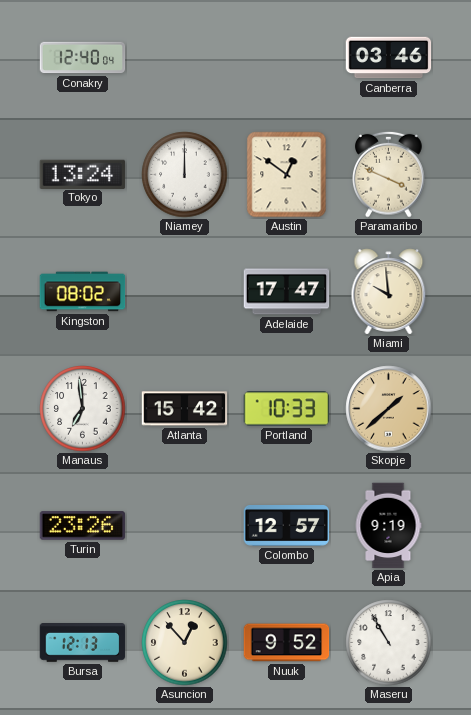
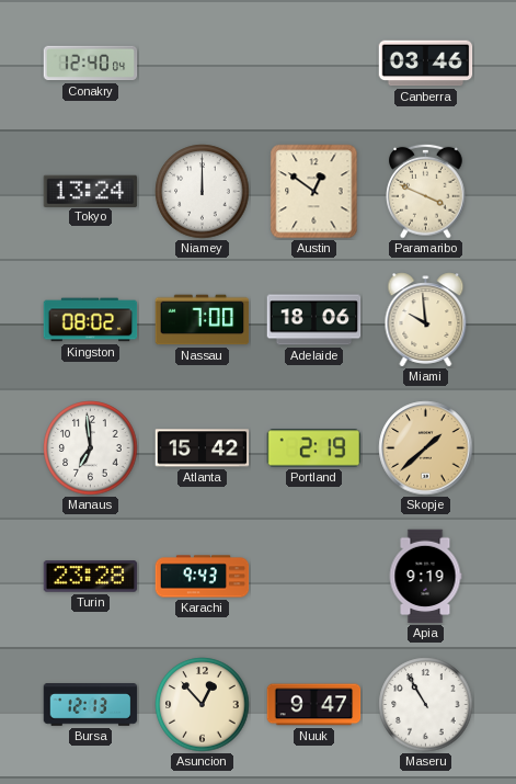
Nassau: none -> 7:00
Adelaide: 17:47 -> 18:06
Portland: 10:33 -> 2:19
Turin: 23:26 -> 23:28
Karachi: none -> 9:43
Colombo: 12:57 -> none
Nuuk: 9:52 -> 9:47
